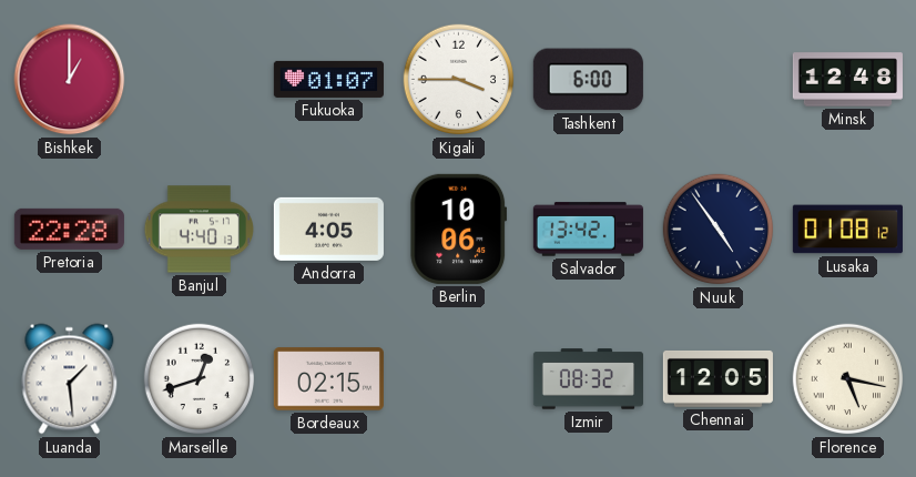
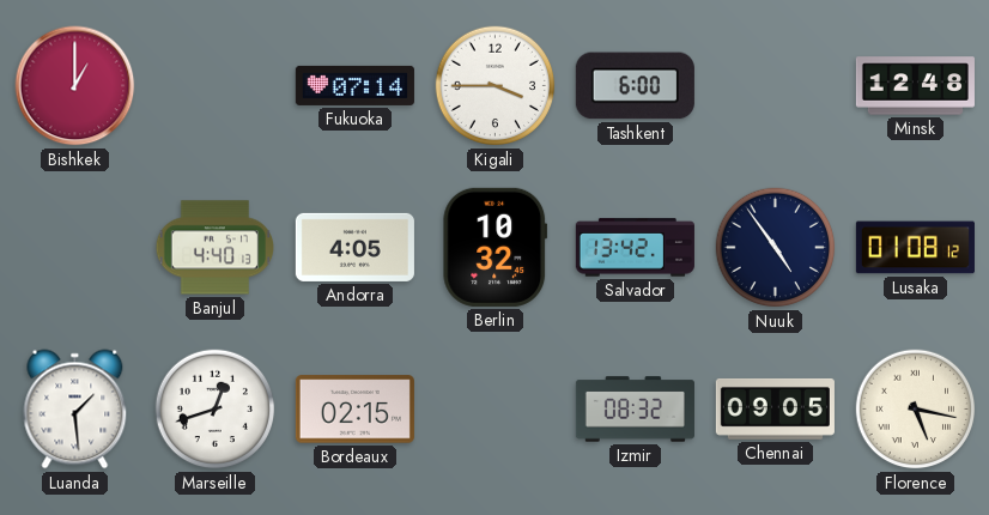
Fukuoka: 01:07 -> 07:14
Pretoria: 22:28 -> none
Berlin: 10:06 -> 10:32
Chennai: 12:05 -> 09:05
